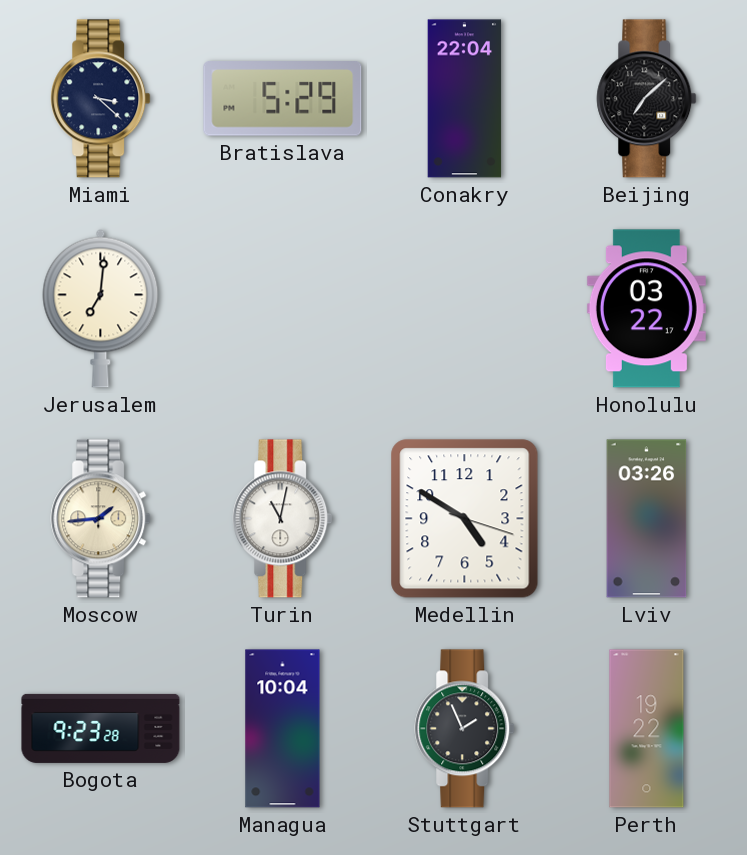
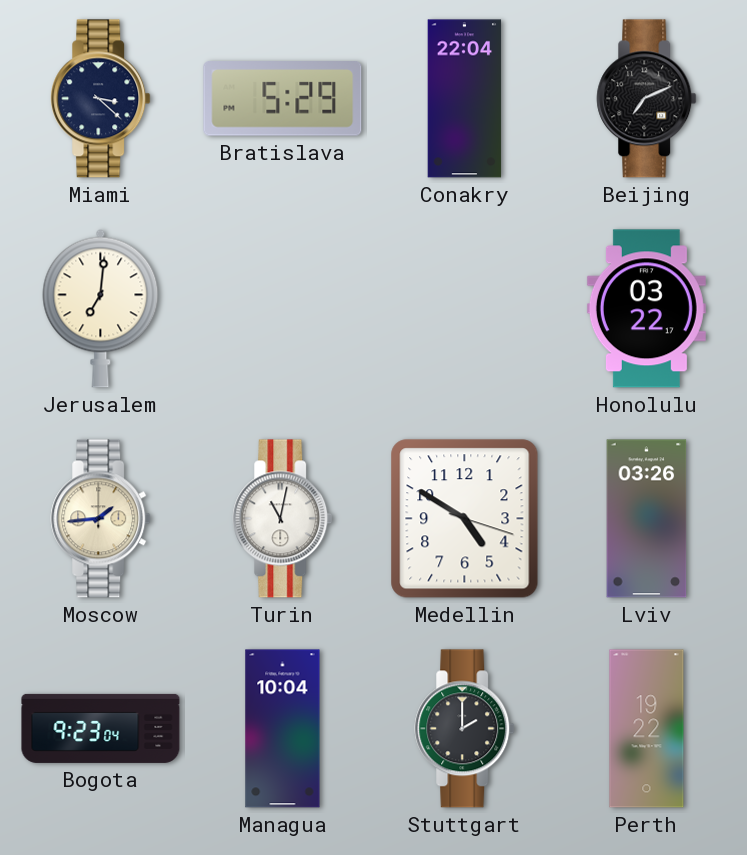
Beijing: 7:08 -> 7:11
Bogota: 9:23:28 -> 9:23:04
Stuttgart: 1:56 -> 2:00
